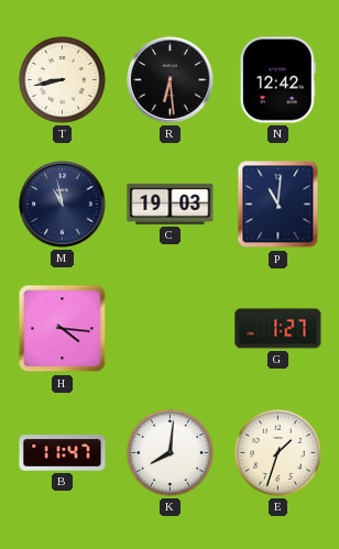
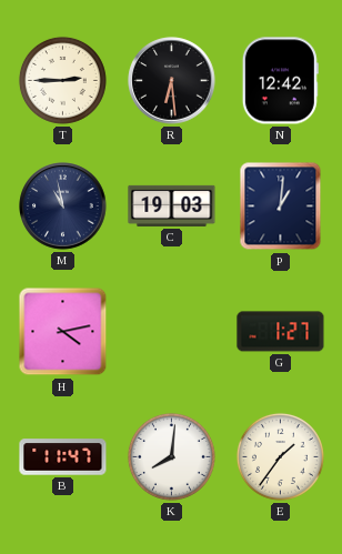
T: 8:43 -> 2:45
P: 11:01 -> 1:01
H: 4:16 -> 4:13
E: 1:33 -> 1:36
